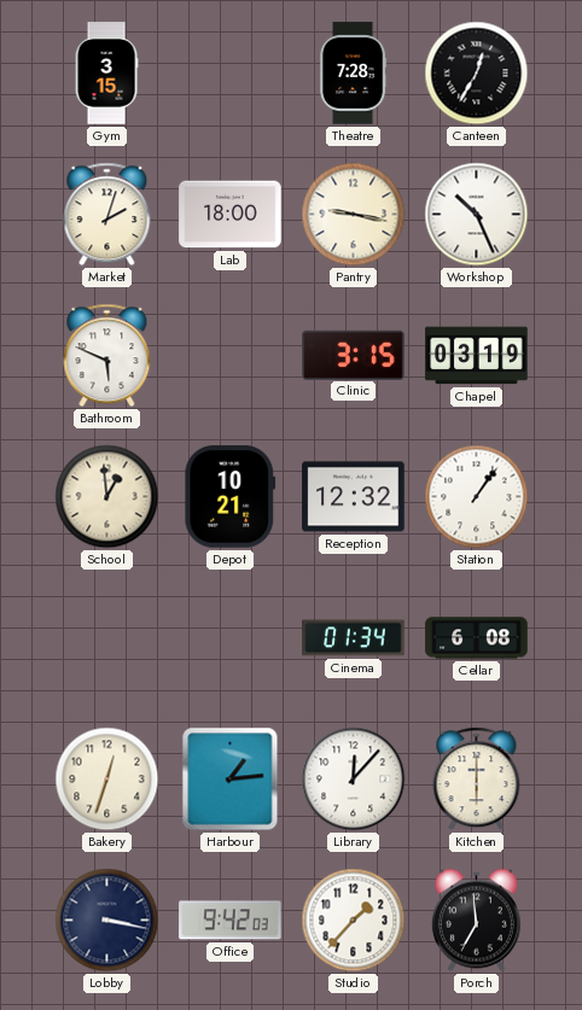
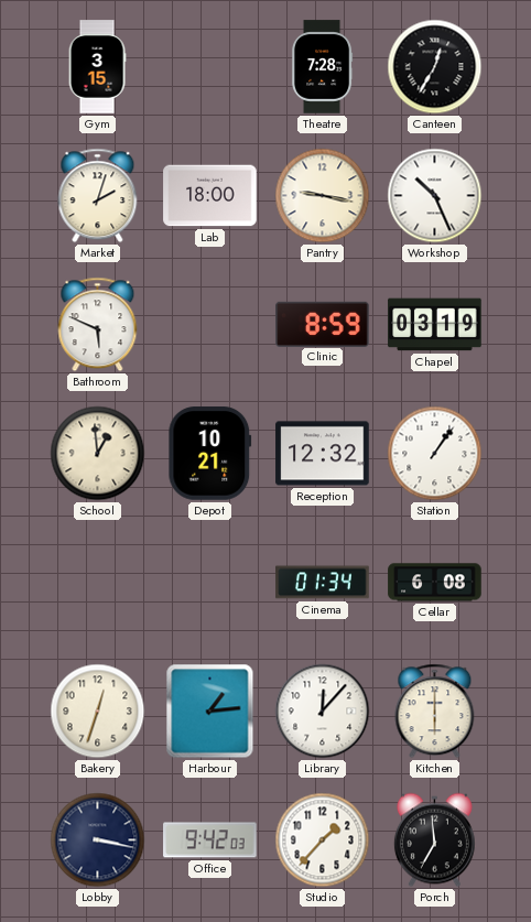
Clinic: 3:15 -> 8:59
